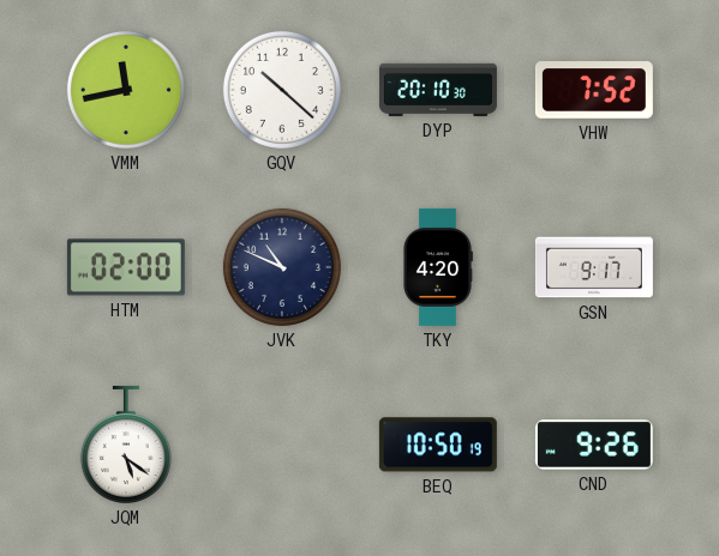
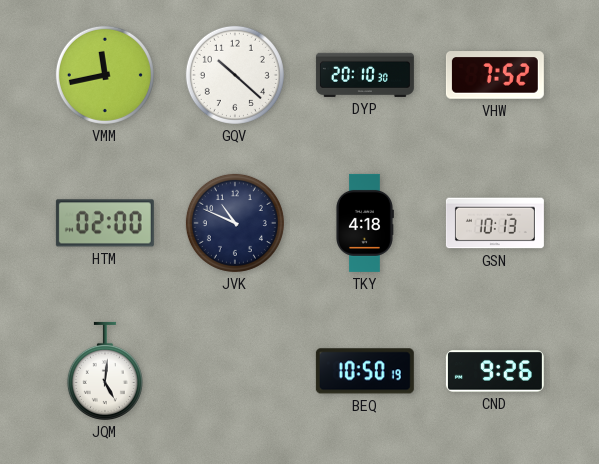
TKY: 4:20 -> 4:18
GSN: 9:17 -> 10:13
JQM: 5:21 -> 5:01
